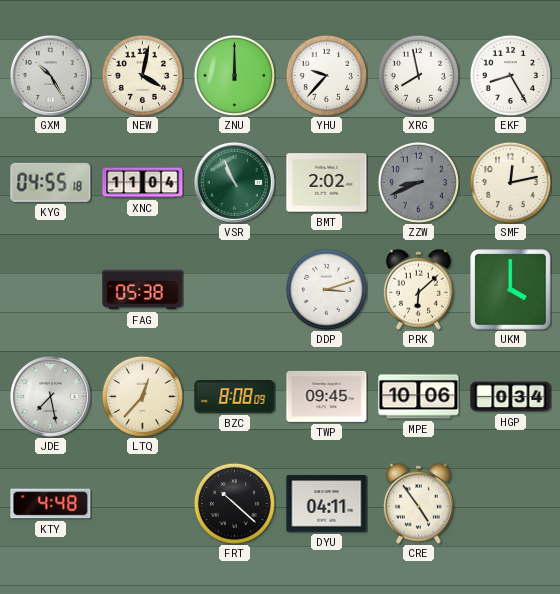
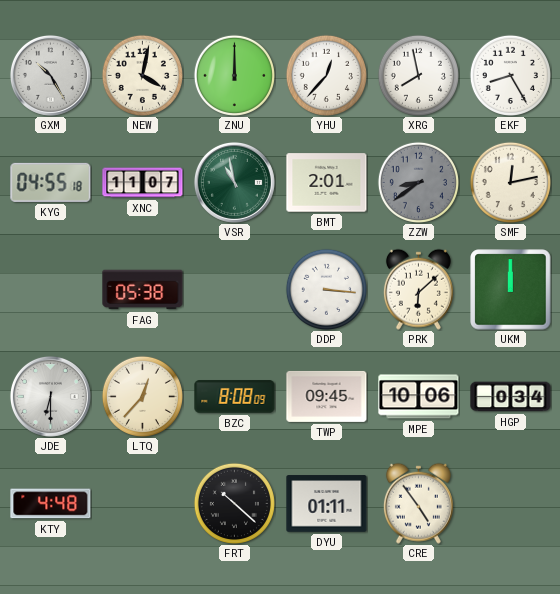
YHU: 9:37 -> 12:37
XNC: 11:04 -> 11:07
VSR: 10:56 -> 10:58
BMT: 2:02 -> 2:01
ZZW: 8:41 -> 8:39
DDP: 3:12 -> 3:16
UKM: 4:00 -> 12:00
JDE: 7:28 -> 6:30
DYU: 04:11 -> 01:11
